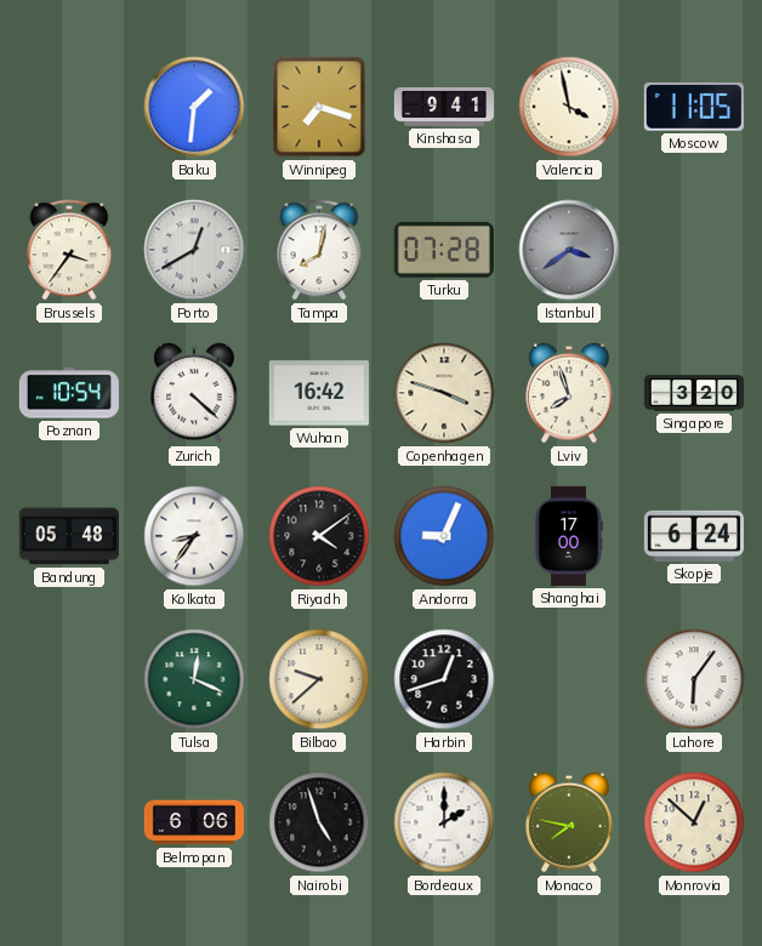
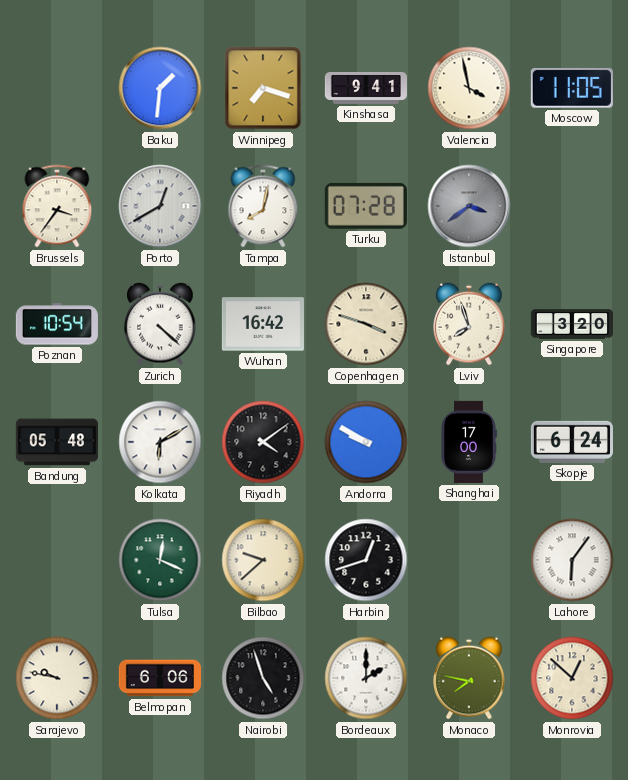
Kolkata: 8:36 -> 6:10
Andorra: 9:04 -> 9:50
Sarajevo: none -> 9:47
